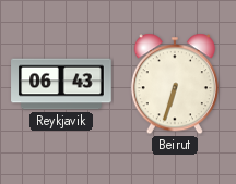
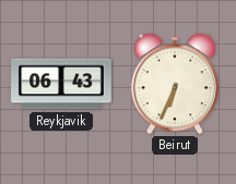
Beirut: 6:33 -> 6:34
